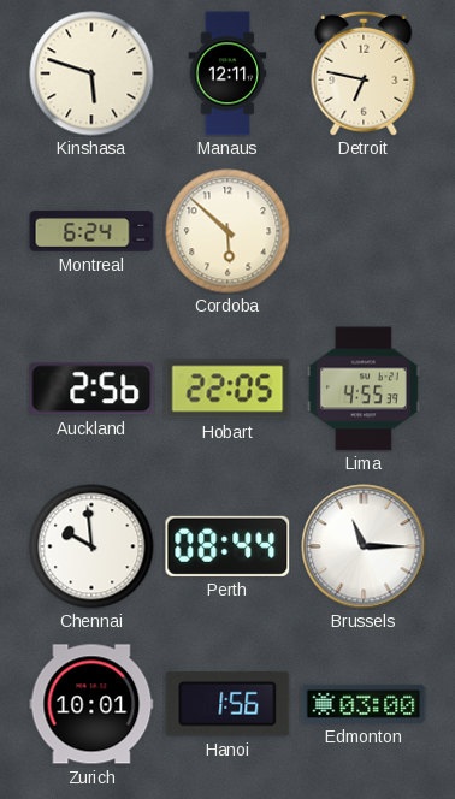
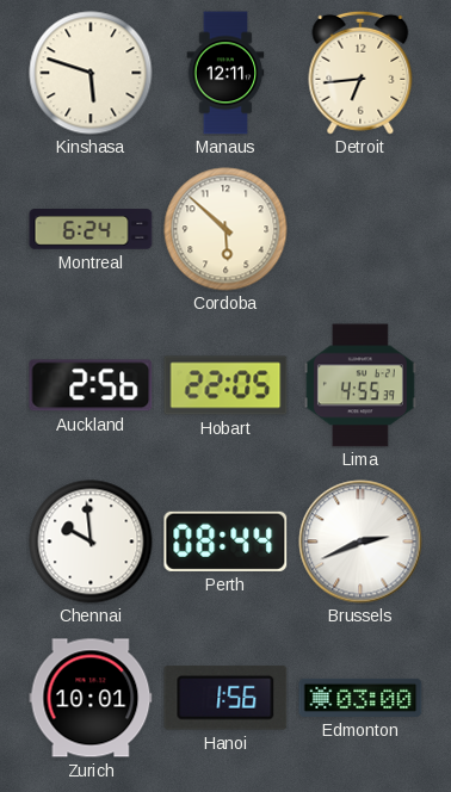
Detroit: 6:47 -> 6:44
Brussels: 11:15 -> 2:41
